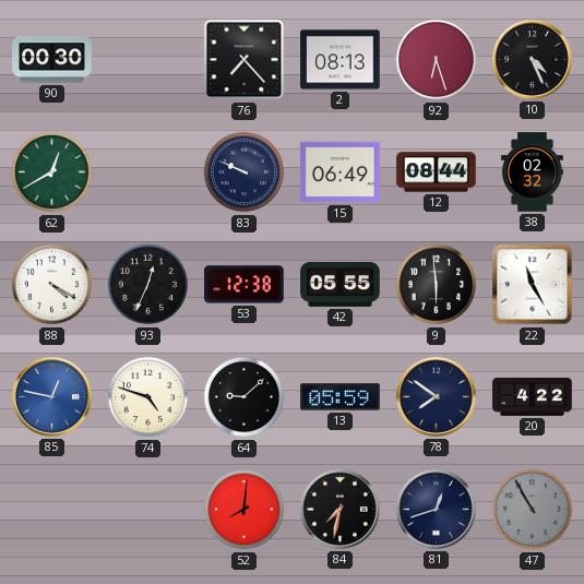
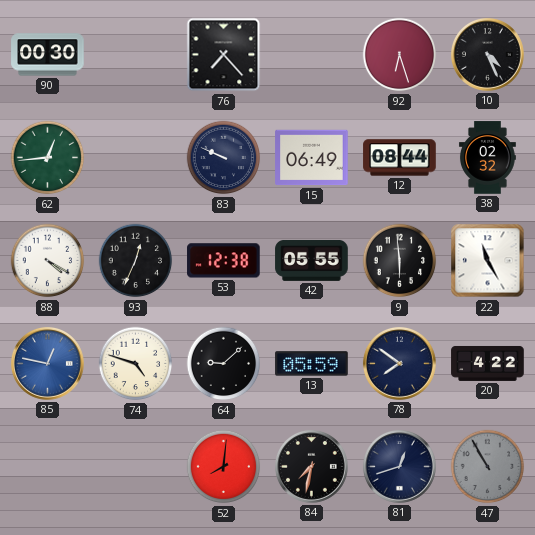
2: 08:13 -> none
62: 12:40 -> 12:44
